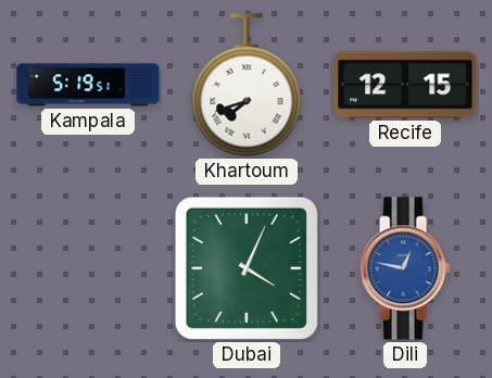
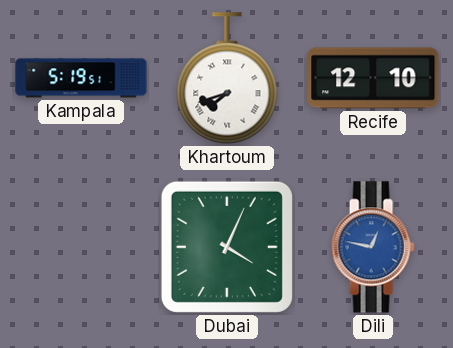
Recife: 12:15 -> 12:10
